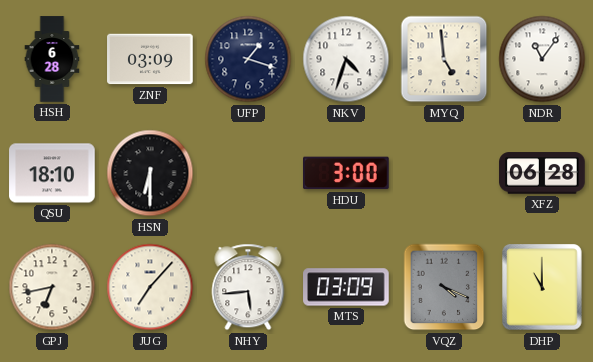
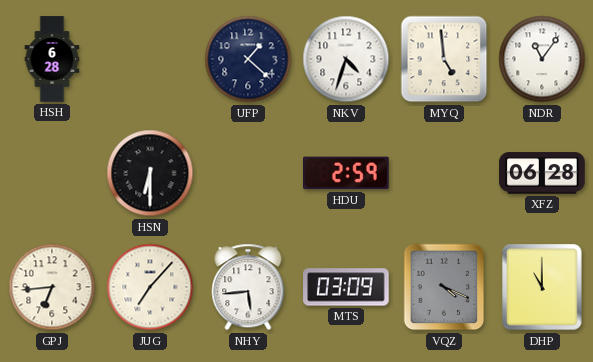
ZNF: 03:09 -> none
UFP: 1:18 -> 1:22
QSU: 18:10 -> none
HDU: 3:00 -> 2:59
GPJ: 6:43 -> 6:44
